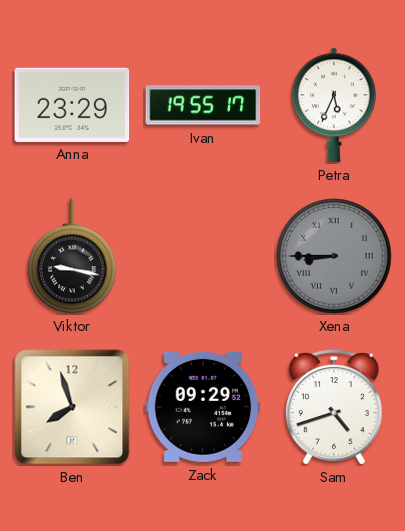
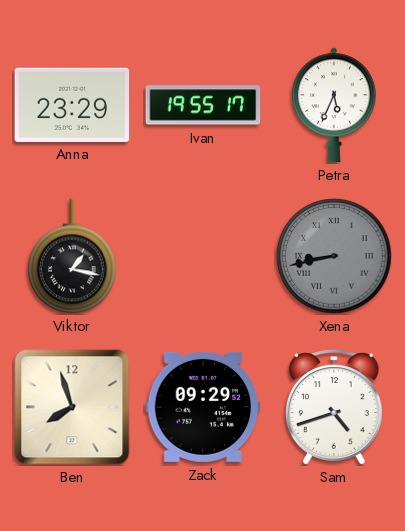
Viktor: 9:17 -> 1:17
Xena: 8:45 -> 8:43
